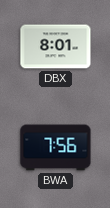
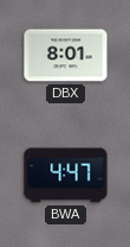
BWA: 7:56 -> 4:47
